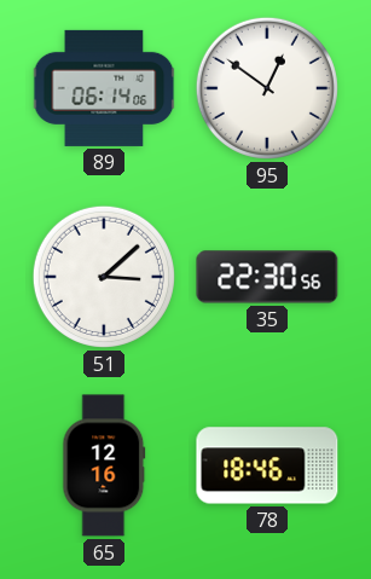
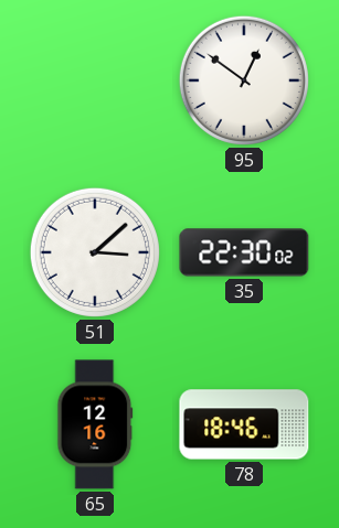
89: 06:14 -> none
35: 22:30:56 -> 22:30:02
